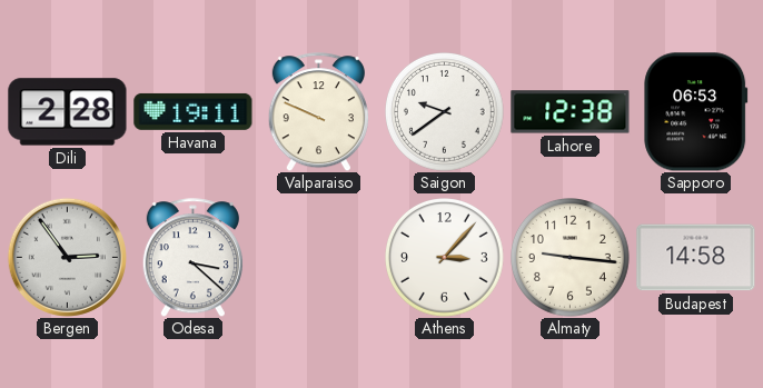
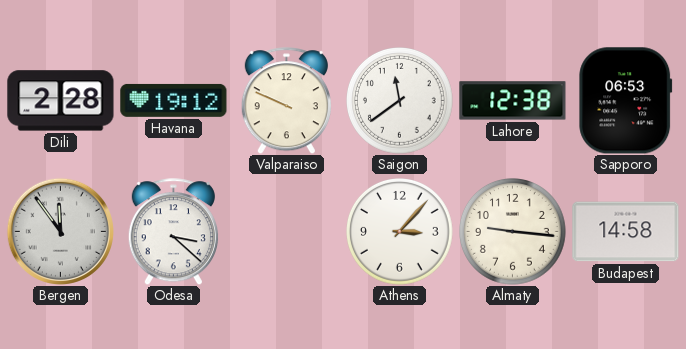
Havana: 19:11 -> 19:12
Saigon: 9:39 -> 11:39
Bergen: 2:54 -> 11:54
